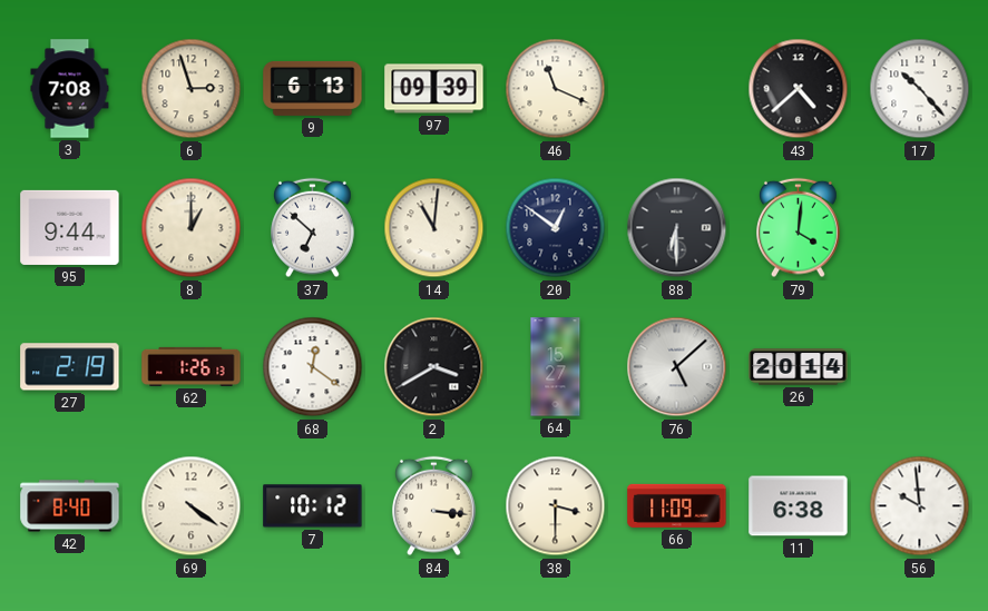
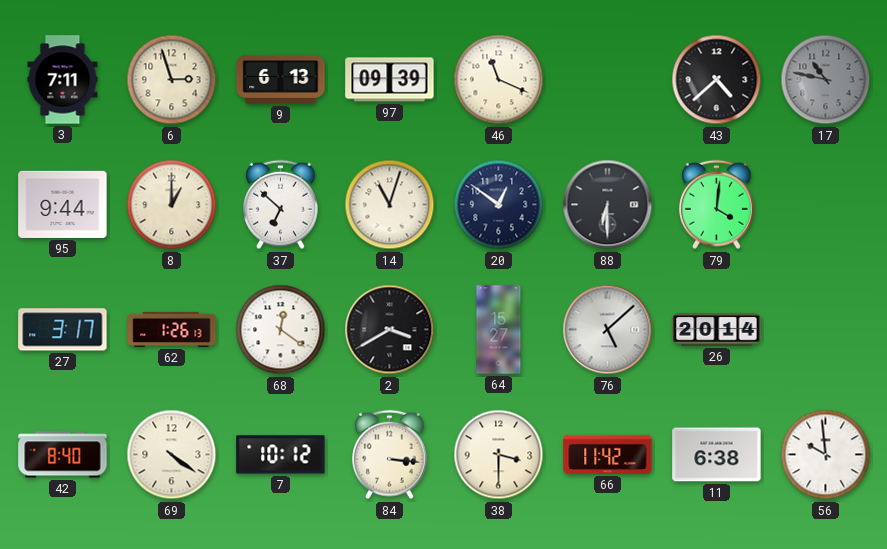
3: 7:08 -> 7:11
17: 10:23 -> 10:47
17 dial: white -> grey
14: 11:01 -> 11:03
27: 2:19 -> 3:17
66: 11:09 -> 11:42
